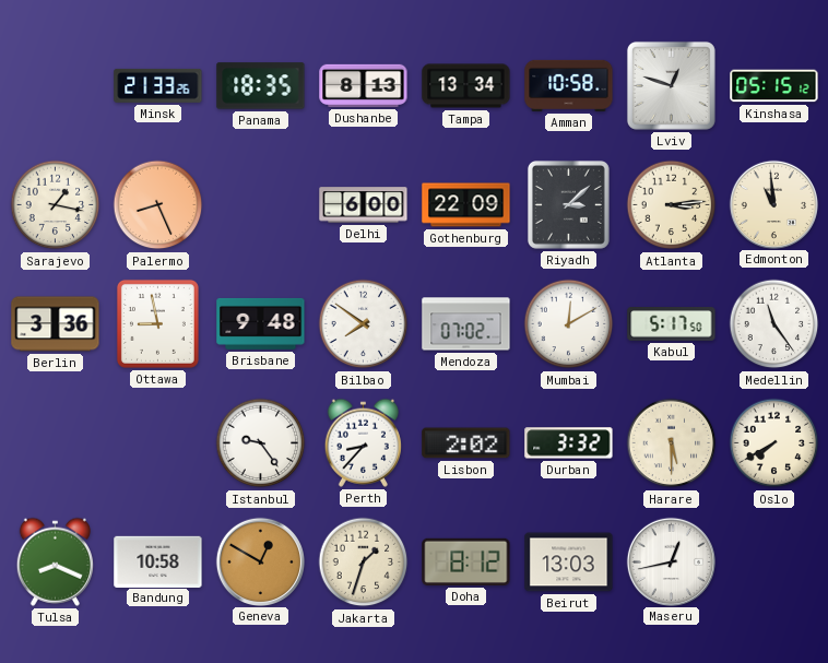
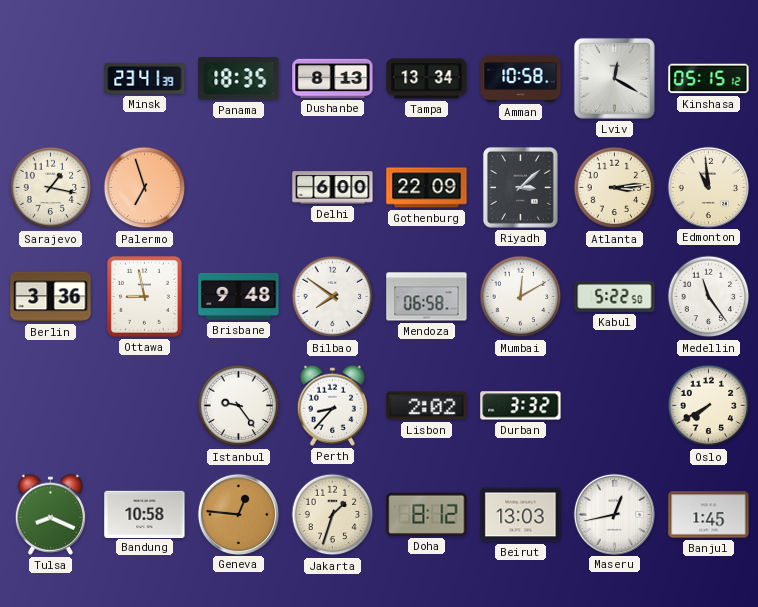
Minsk: 21:33 -> 23:41
Lviv: 12:48 -> 12:20
Palermo: 8:26 -> 6:57
Mendoza: 07:02 -> 06:58
Kabul: 5:17 -> 5:22
Harare: 5:30 -> none
Geneva: 12:50 -> 12:46
Banjul: none -> 1:45
